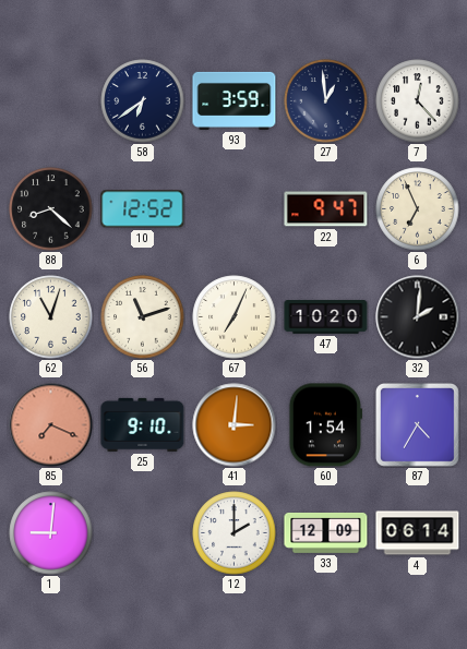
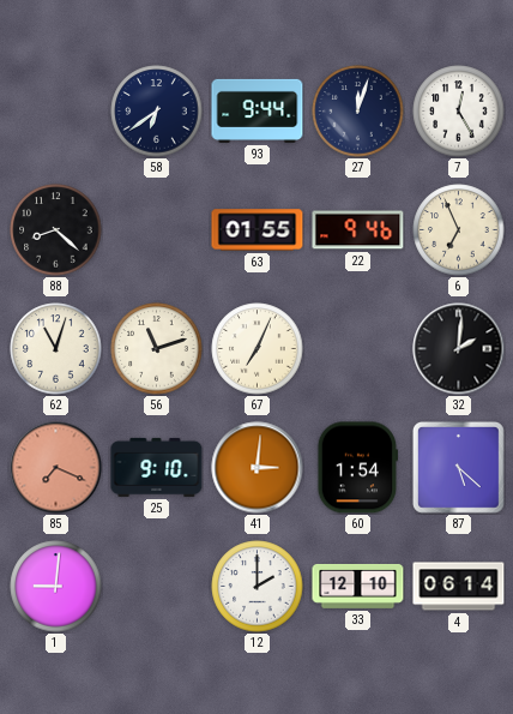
93: 3:59 -> 9:44
27: 12:59 -> 12:03
7: 12:23 -> 12:25
10: 12:52 -> none
63: none -> 01:55
22: 9:47 -> 9:46
47: 10:20 -> none
87: 4:35 -> 5:22
33: 12:09 -> 12:10
